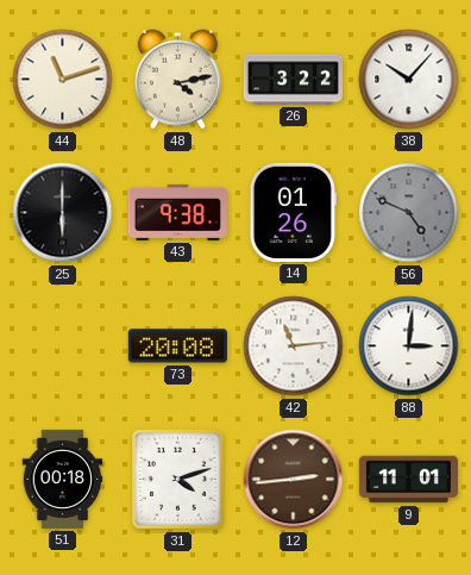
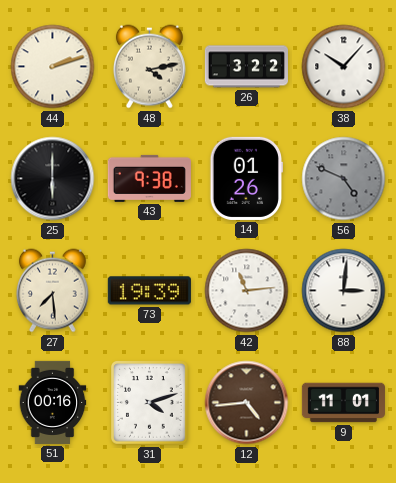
44: 11:12 -> 2:12
27: none -> 7:29
73: 20:08 -> 19:39
51: 00:18 -> 00:16
12: 2:44 -> 4:44
